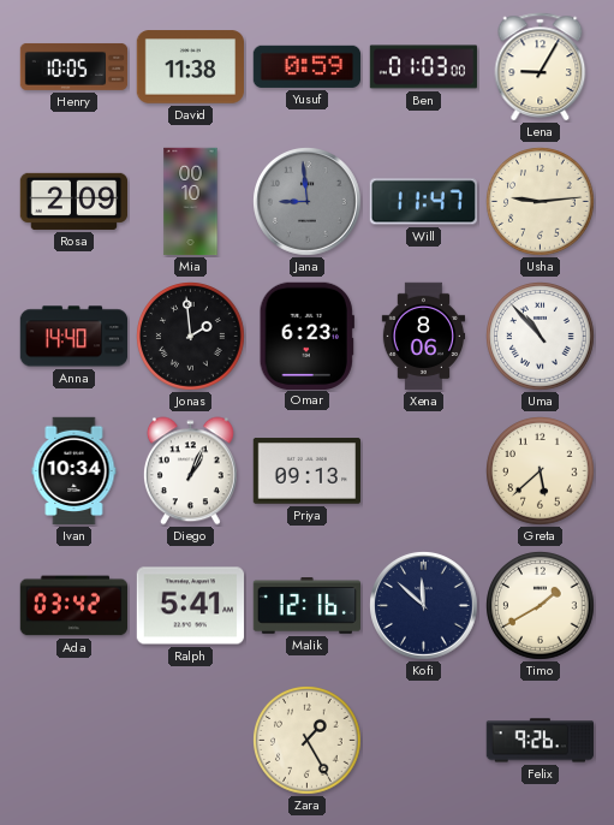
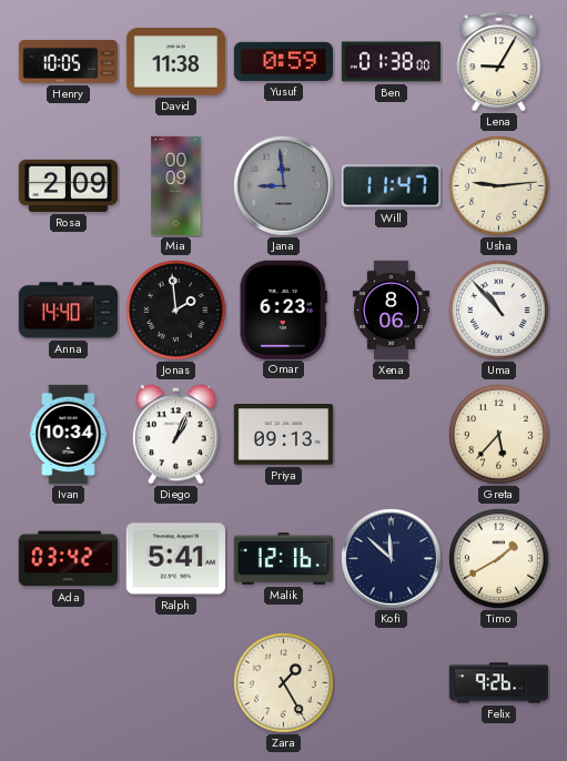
Ben: 01:03 -> 01:38
Mia: 00:10 -> 00:09
Greta: 5:38 -> 5:37
